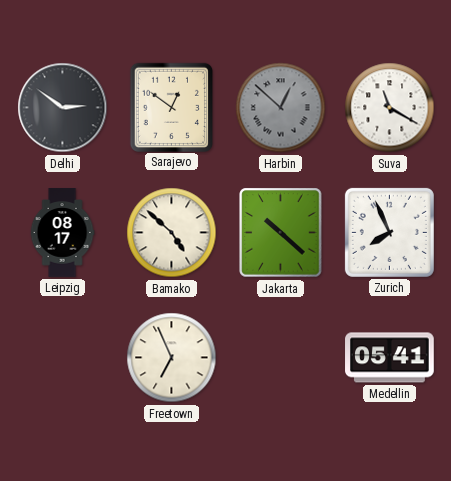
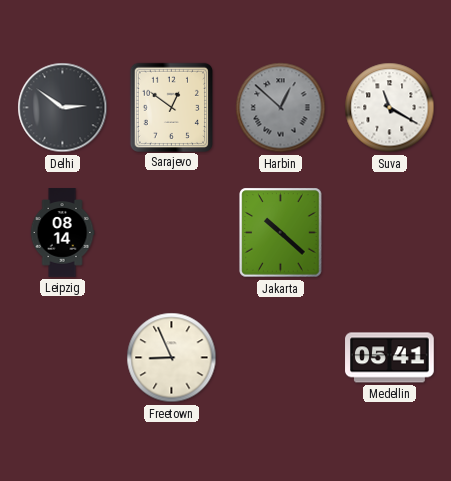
Leipzig: 08:17 -> 08:14
Bamako: 4:52 -> none
Zurich: 7:56 -> none
Freetown: 6:56 -> 8:56
